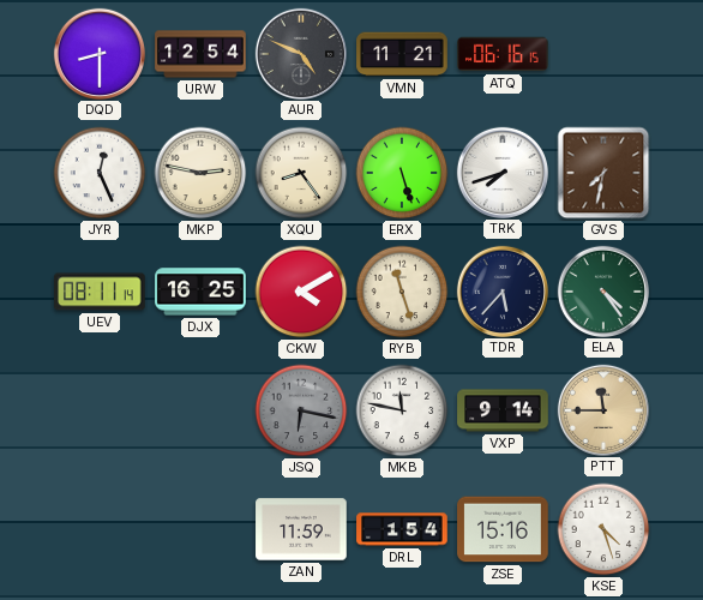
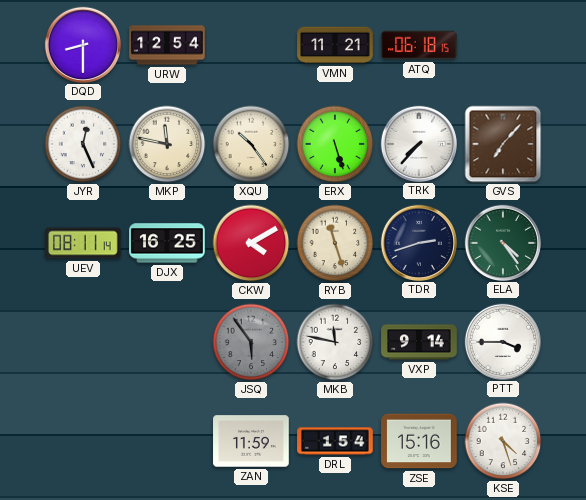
AUR: 4:49 -> none
ATQ: 06:16 -> 06:18
MKP: 2:47 -> 11:47
XQU: 8:24 -> 10:24
TRK: 7:42 -> 7:37
GVS: 7:32 -> 7:07
TDR: 5:37 -> 2:42
JSQ: 6:17 -> 5:54
PTT: 11:45 -> 3:45
PTT dial: champagne -> white
